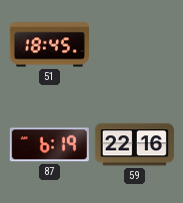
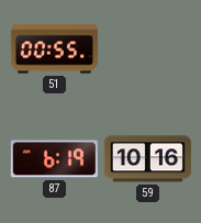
51: 18:45 -> 00:55
59: 22:16 -> 10:16
